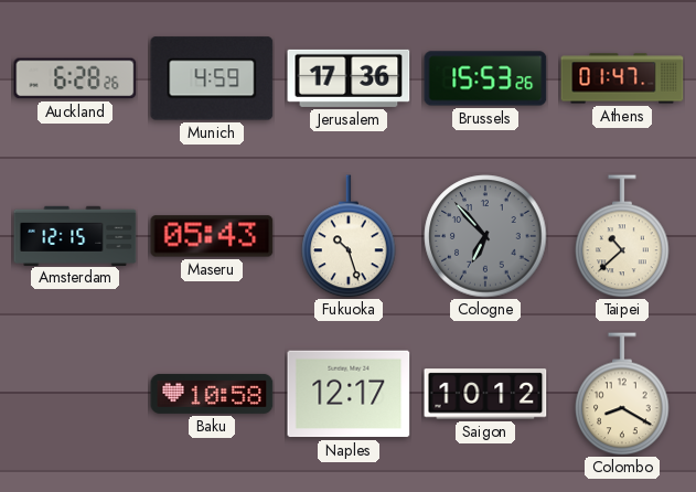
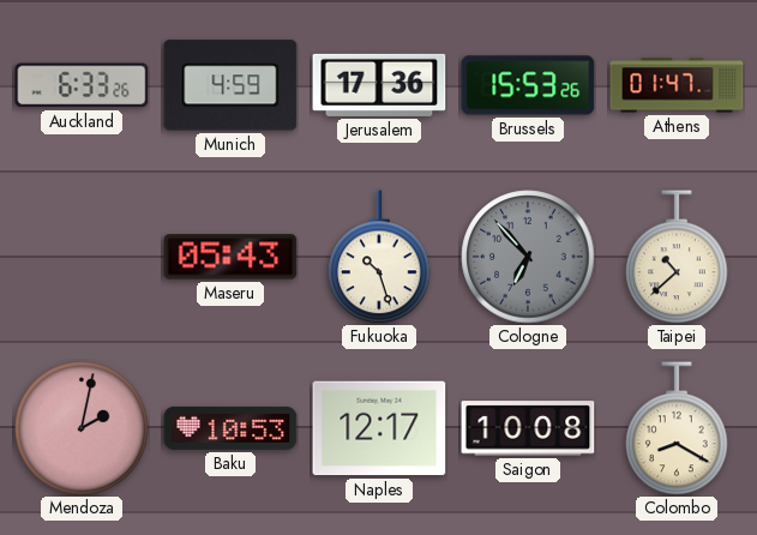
Auckland: 6:28 -> 6:33
Amsterdam: 12:15 -> none
Mendoza: none -> 2:02
Baku: 10:58 -> 10:53
Saigon: 10:12 -> 10:08
